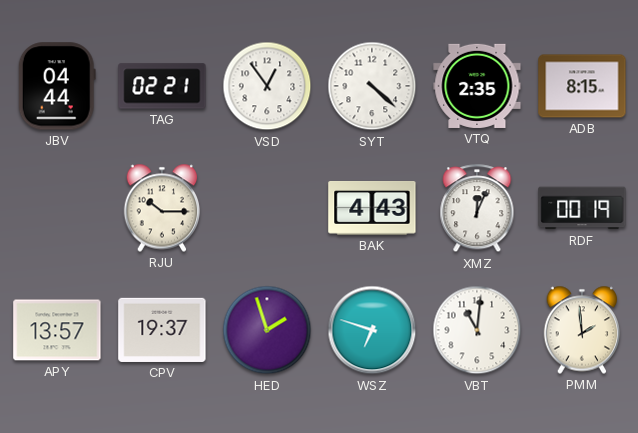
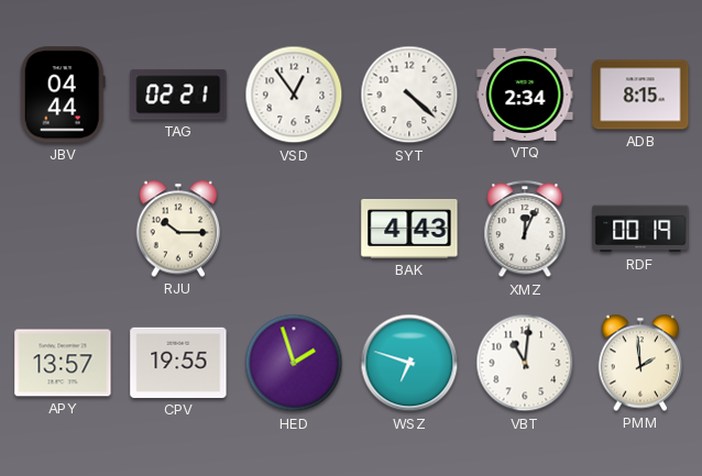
VTQ: 2:35 -> 2:34
CPV: 19:37 -> 19:55
